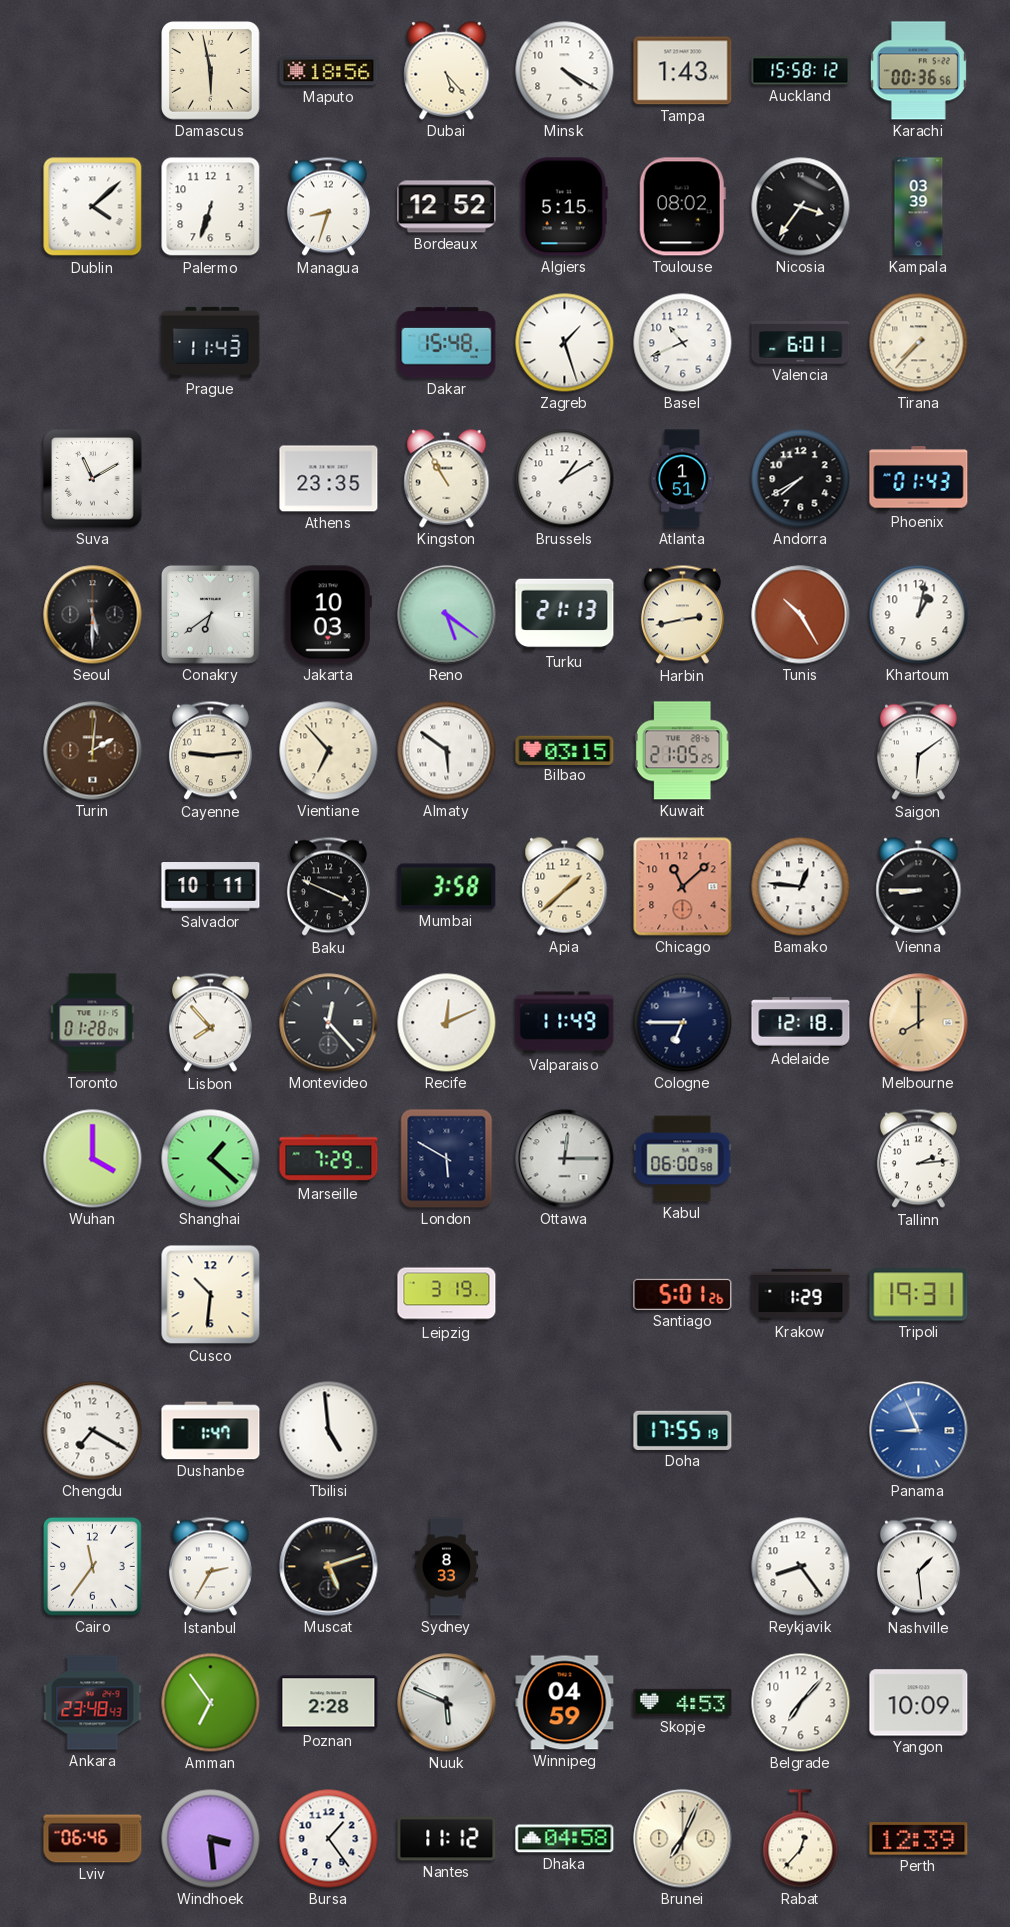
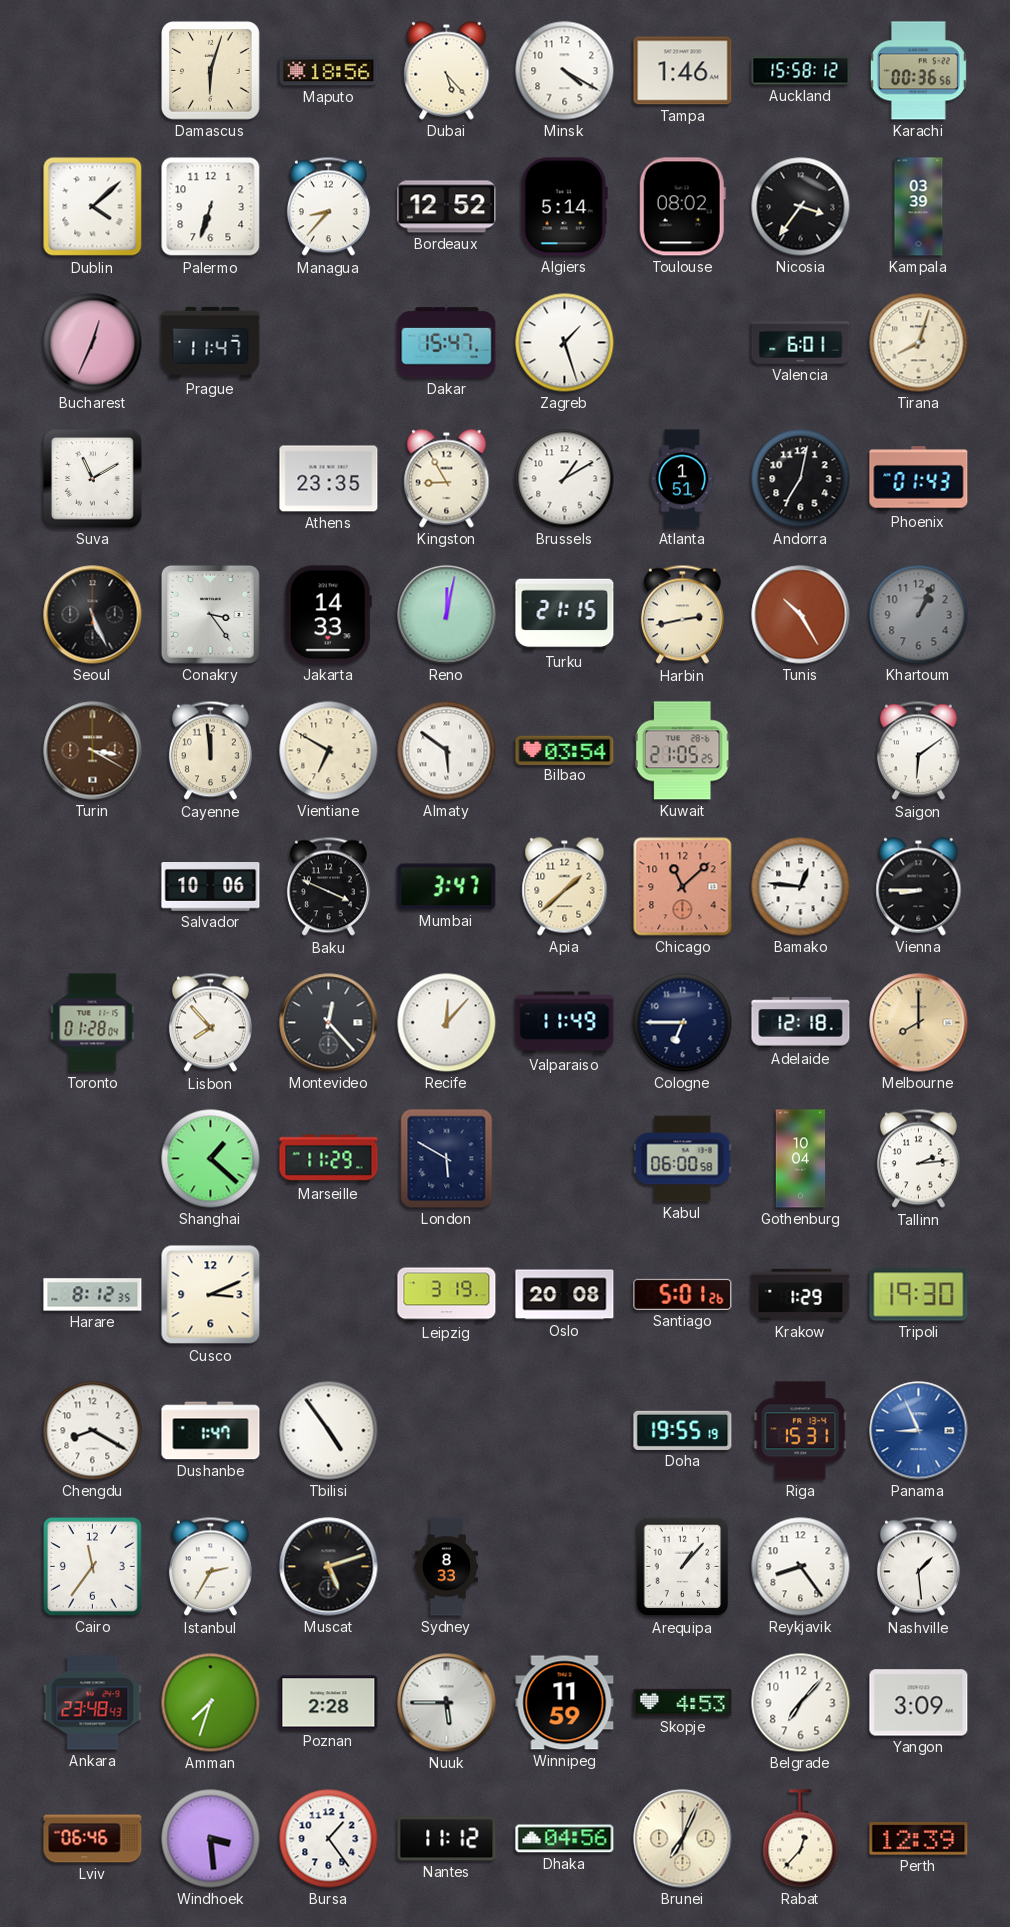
Damascus: 5:58 -> 6:03
Tampa: 1:43 -> 1:46
Managua: 8:33 -> 8:37
Algiers: 5:15 -> 5:14
Bucharest: none -> 12:34
Prague: 11:43 -> 11:47
Dakar: 15:48 -> 15:47
Basel: 10:41 -> none
Tirana: 7:37 -> 8:03
Kingston: 10:55 -> 8:55
Andorra: 7:40 -> 7:02
Seoul: 5:30 -> 5:26
Conakry: 6:39 -> 3:24
Jakarta: 10:03 -> 14:33
Reno: 5:21 -> 12:02
Turku: 21:13 -> 21:15
Khartoum: 1:02 -> 1:04
Khartoum dial: white -> grey
Turin: 2:01 -> 3:20
Cayenne: 9:14 -> 11:59
Vientiane: 6:53 -> 6:50
Bilbao: 03:15 -> 03:54
Salvador: 10:11 -> 10:06
Mumbai: 3:58 -> 3:47
Recife: 12:11 -> 12:07
Wuhan: 4:00 -> none
Marseille: 7:29 -> 11:29
Ottawa: 12:15 -> none
Gothenburg: none -> 10:04
Harare: none -> 8:12
Cusco: 10:31 -> 3:11
Oslo: none -> 20:08
Tripoli: 19:31 -> 19:30
Chengdu: 7:20 -> 8:20
Tbilisi: 4:59 -> 4:54
Doha: 17:55 -> 19:55
Riga: none -> 15:31
Arequipa: none -> 1:07
Amman: 6:54 -> 7:33
Nuuk: 5:49 -> 5:45
Winnipeg: 04:59 -> 11:59
Yangon: 10:09 -> 3:09
Dhaka: 04:58 -> 04:56
